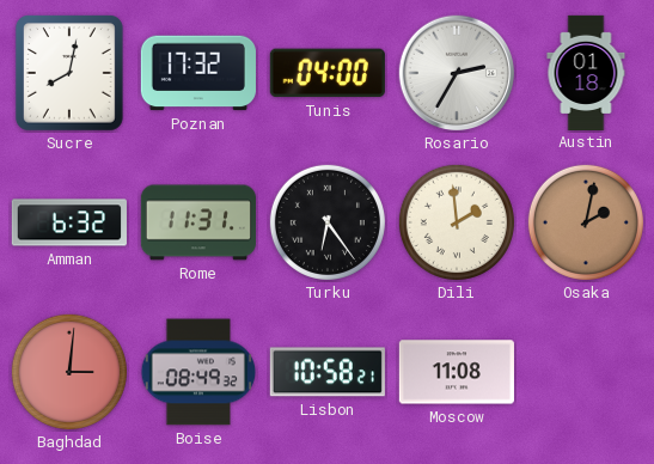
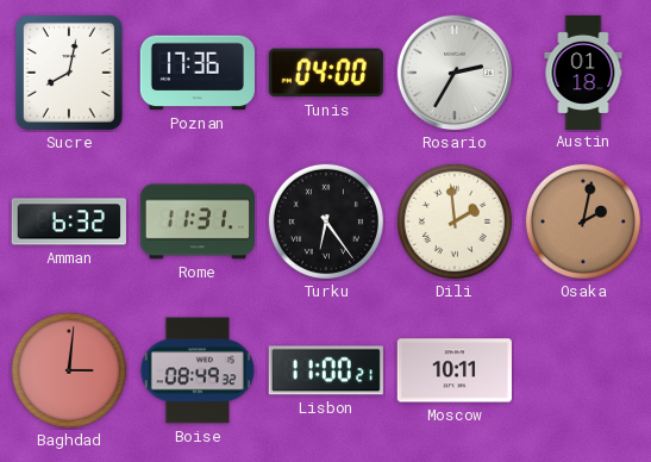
Poznan: 17:32 -> 17:36
Lisbon: 10:58 -> 11:00
Moscow: 11:08 -> 10:11
